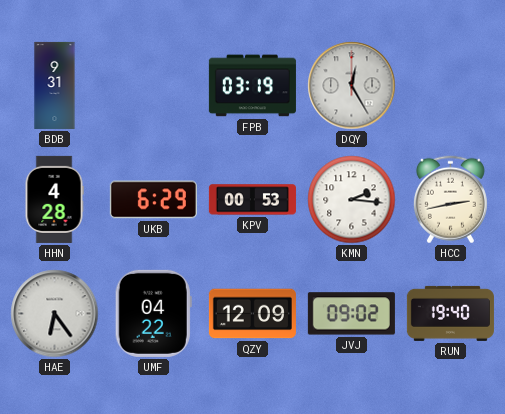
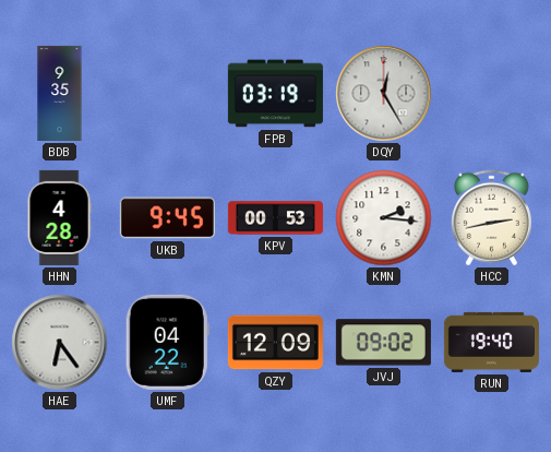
BDB: 9:31 -> 9:35
UKB: 6:29 -> 9:45
